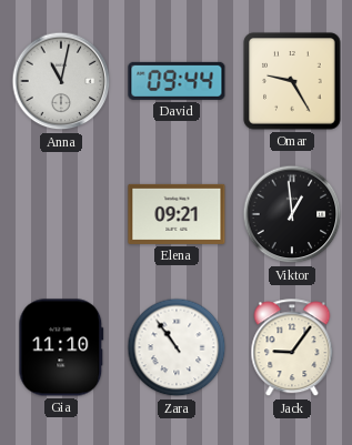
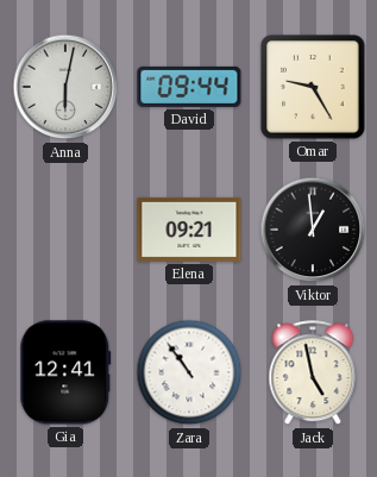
Anna: 11:02 -> 6:02
Gia: 11:10 -> 12:41
Jack: 9:06 -> 4:58
